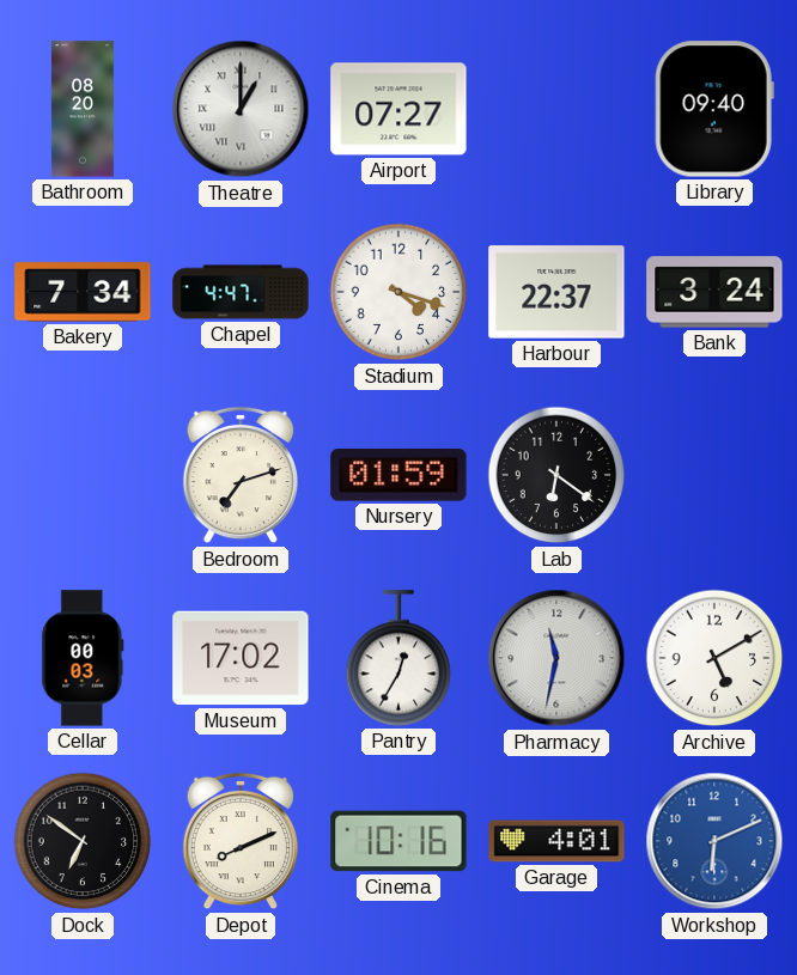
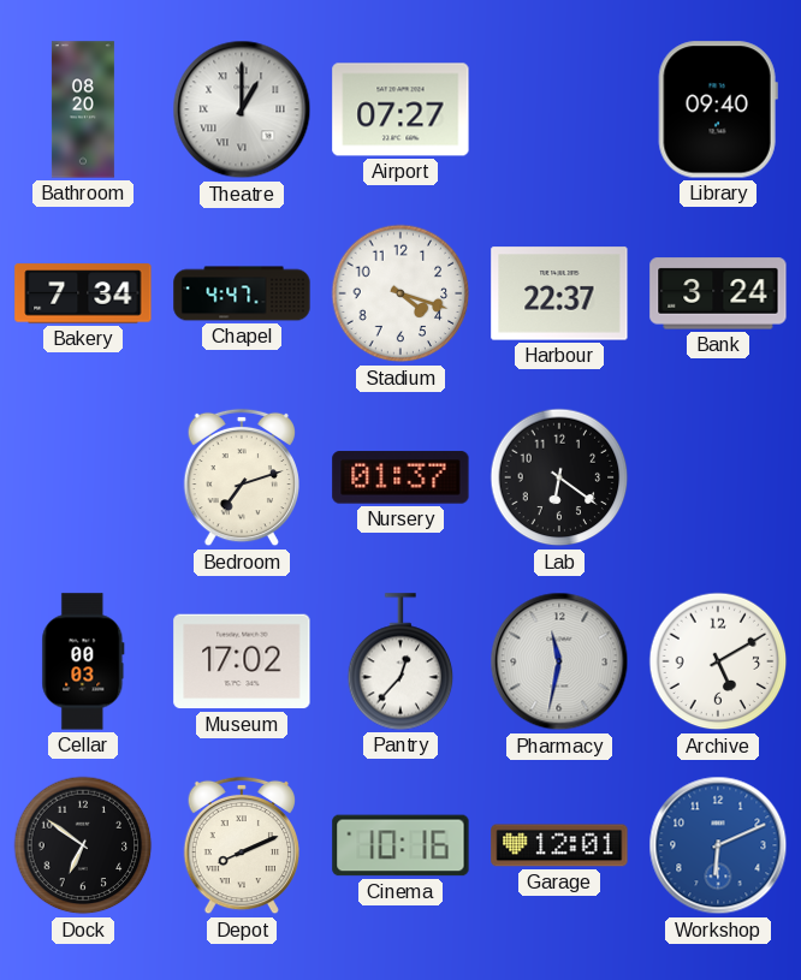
Nursery: 01:59 -> 01:37
Pantry: 12:35 -> 12:37
Garage: 4:01 -> 12:01
